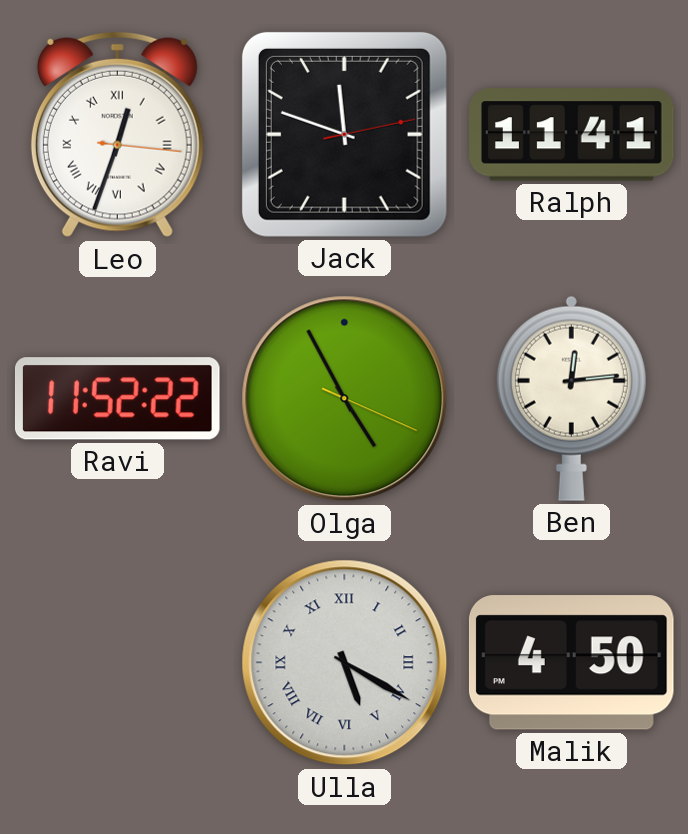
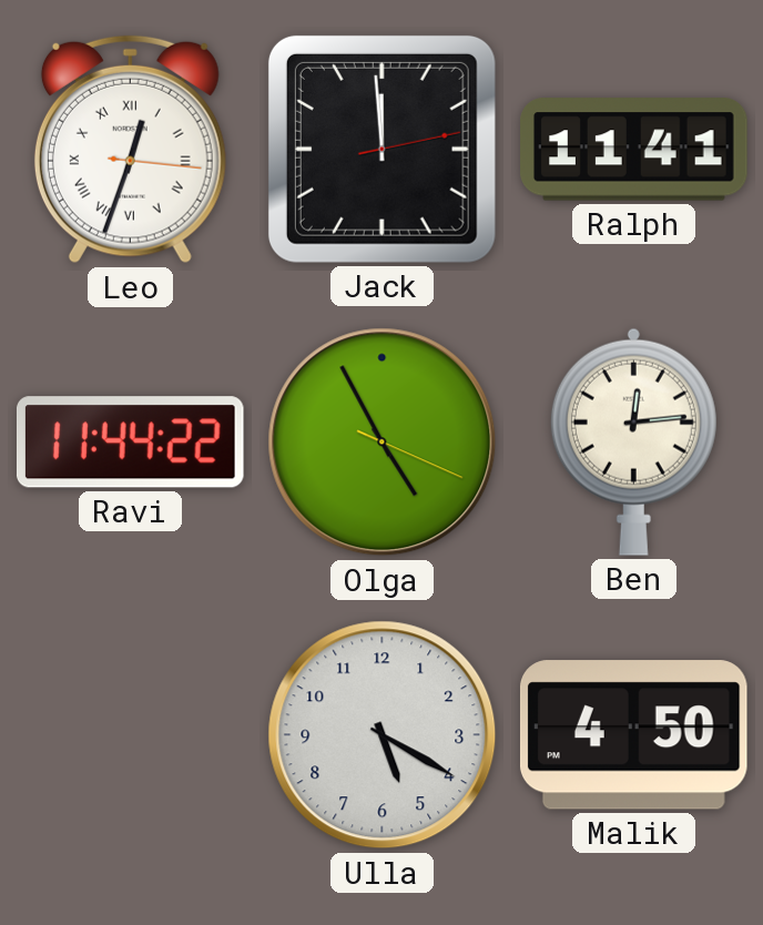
Jack: 11:48 -> 11:59
Ravi: 11:52 -> 11:44
Ulla numerals: Roman -> Arabic
